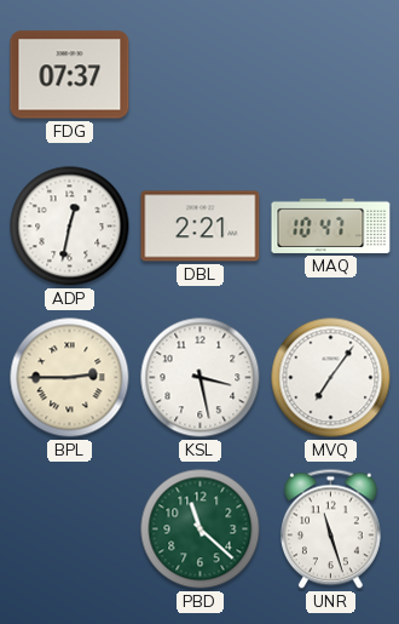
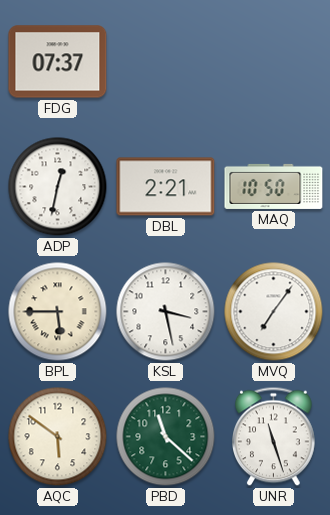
MAQ: 10:47 -> 10:50
BPL: 2:45 -> 5:45
AQC: none -> 5:51
